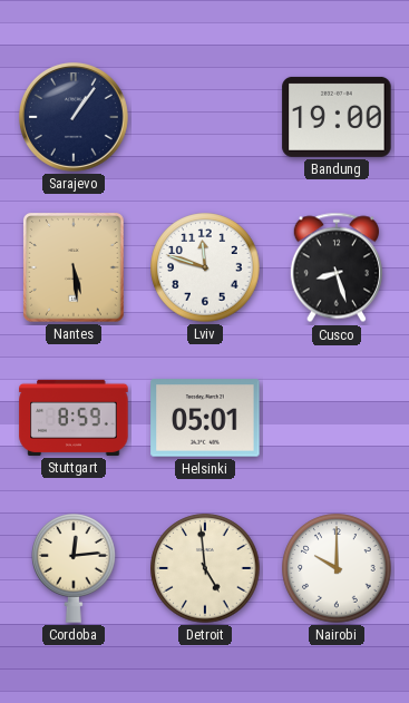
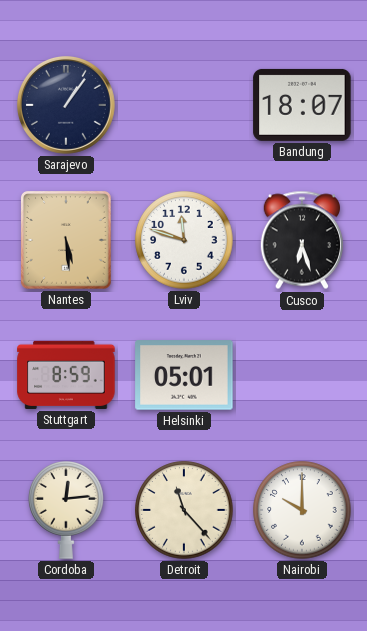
Bandung: 19:00 -> 18:07
Cusco: 8:27 -> 6:27
Detroit: 4:59 -> 11:23
